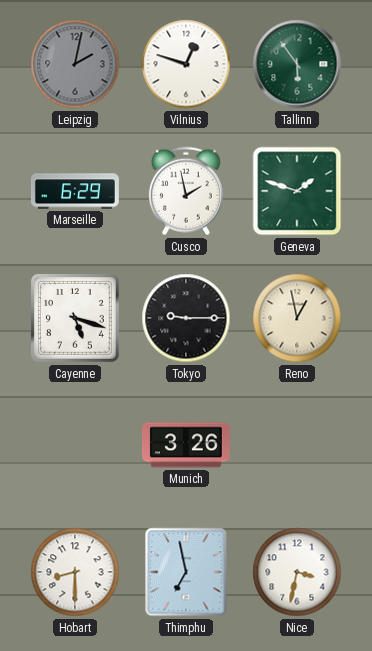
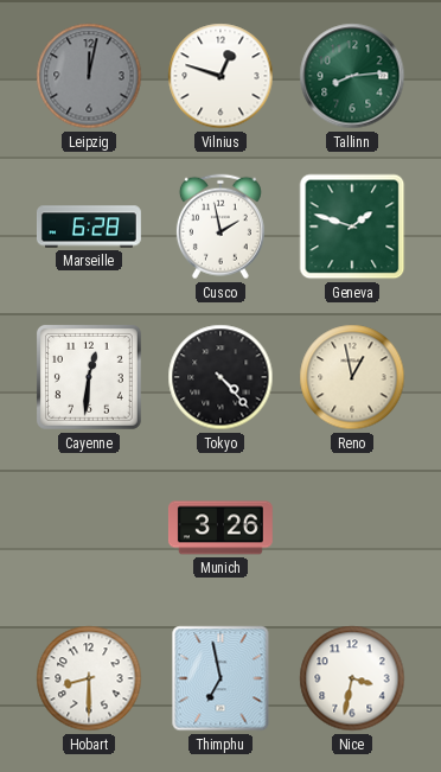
Leipzig: 2:02 -> 12:02
Tallinn: 5:54 -> 8:14
Marseille: 6:29 -> 6:28
Cayenne: 5:18 -> 12:31
Tokyo: 9:15 -> 4:23
